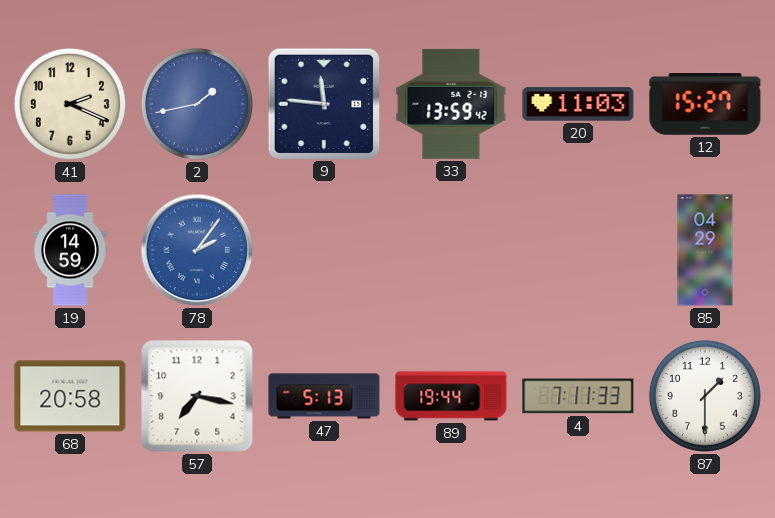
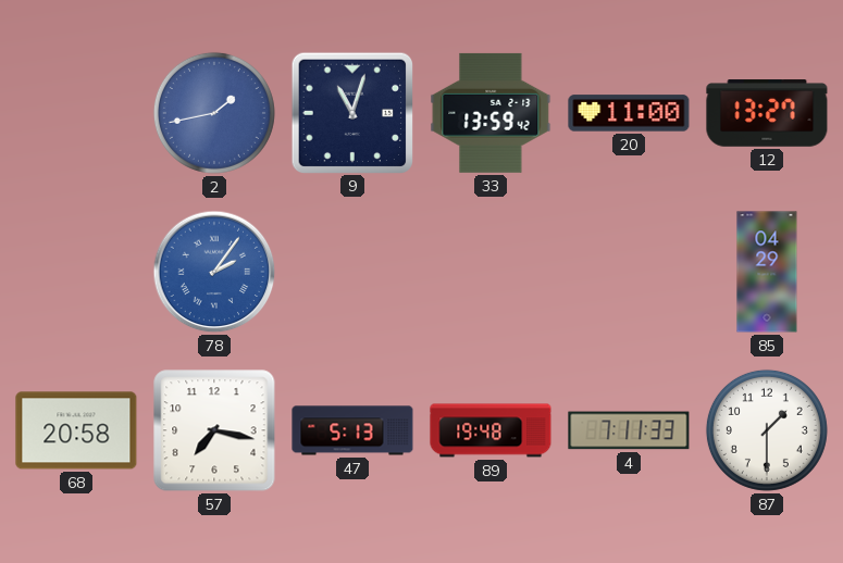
41: 2:19 -> none
9: 11:46 -> 11:03
20: 11:03 -> 11:00
12: 15:27 -> 13:27
19: 14:59 -> none
89: 19:44 -> 19:48
